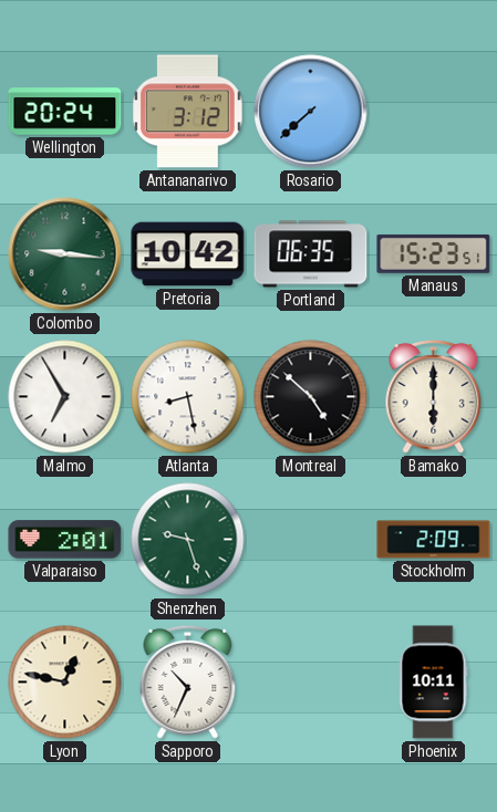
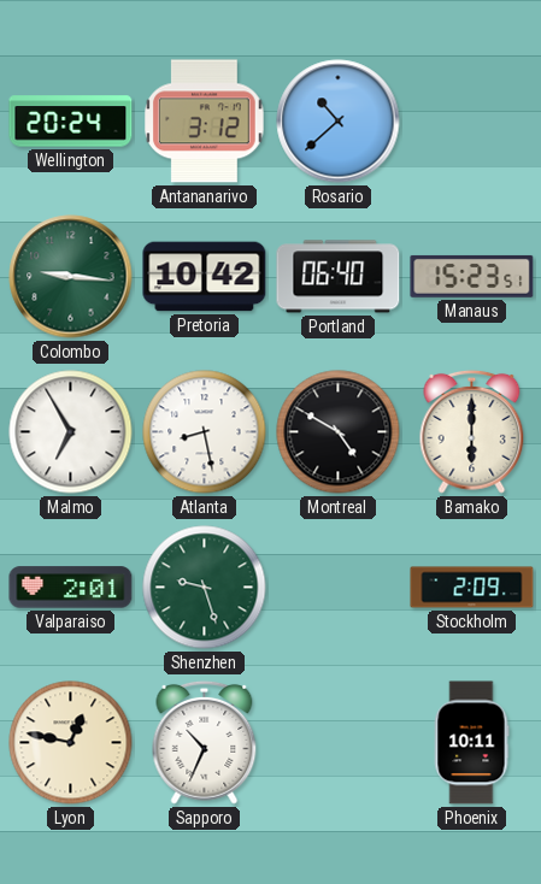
Rosario: 7:38 -> 10:38
Portland: 06:35 -> 06:40
Montreal: 4:52 -> 4:50
